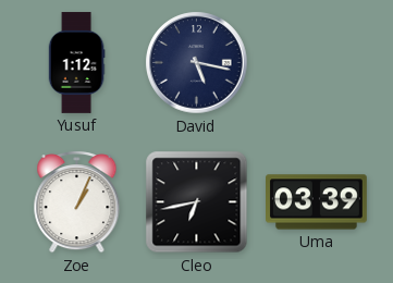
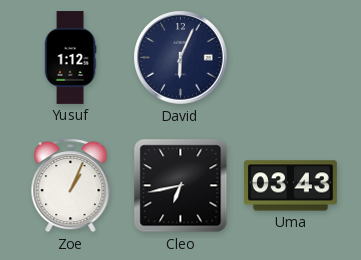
David: 5:17 -> 6:04
Uma: 03:39 -> 03:43
